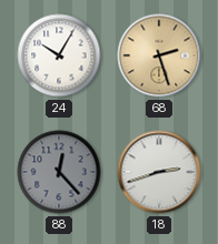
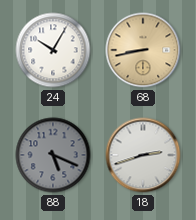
68: 2:27 -> 8:43
88: 12:23 -> 5:19
